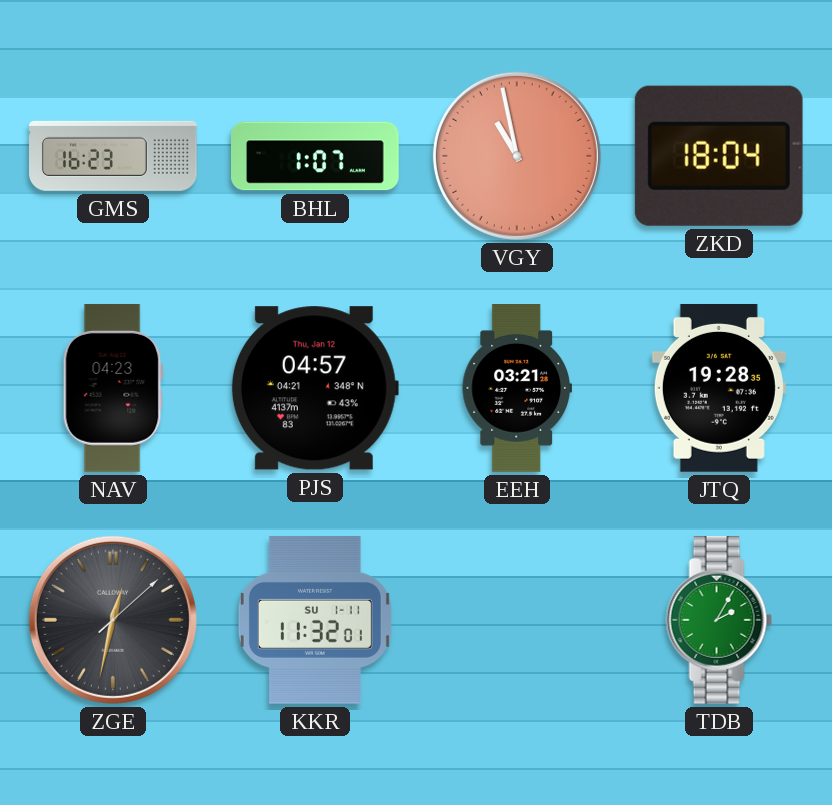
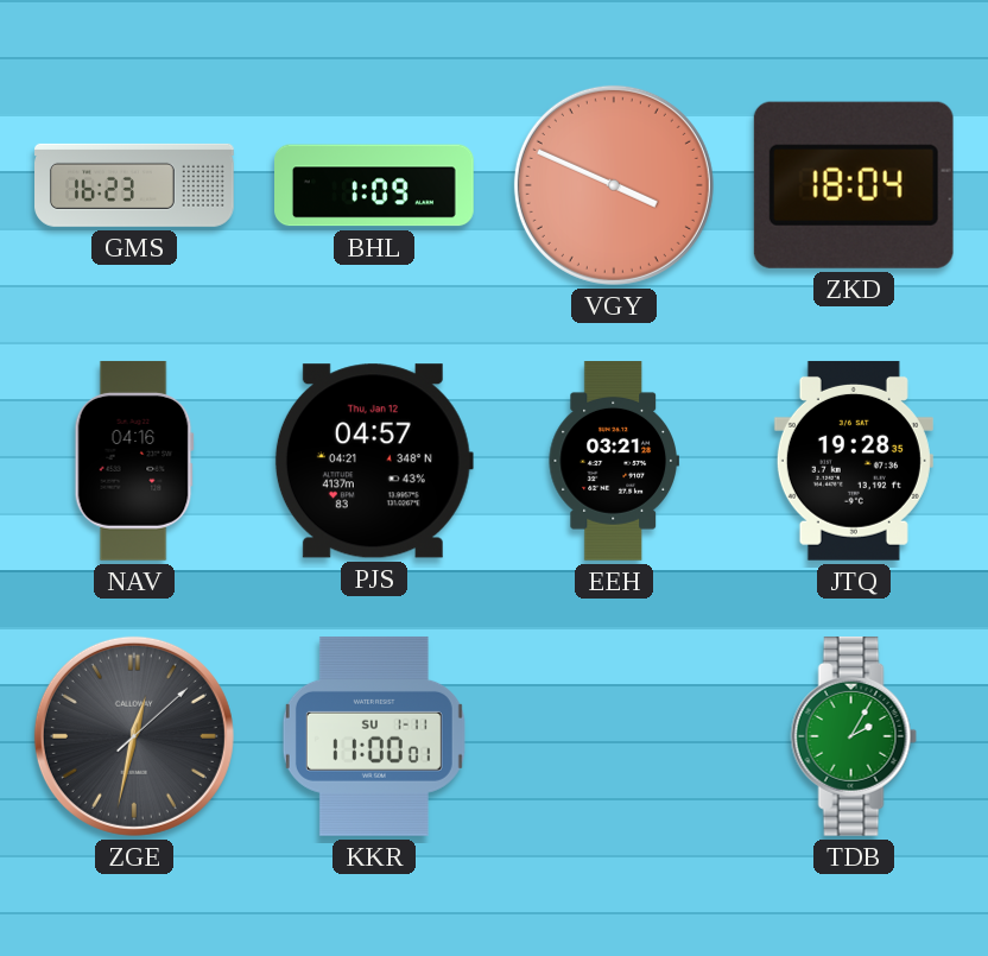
BHL: 1:07 -> 1:09
VGY: 10:58 -> 3:49
NAV: 04:23 -> 04:16
KKR: 11:32 -> 11:00
